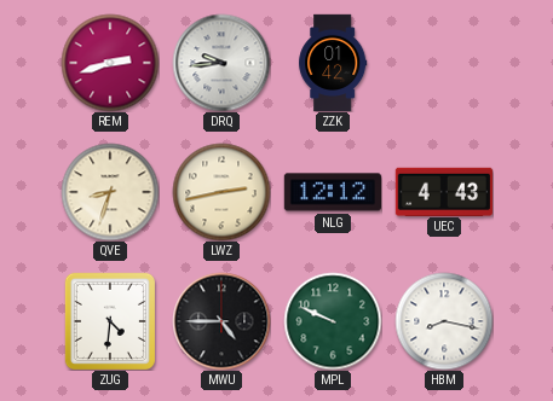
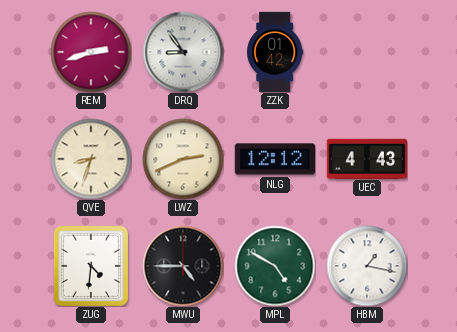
DRQ: 9:44 -> 8:54
LWZ: 2:43 -> 2:41
MPL: 9:49 -> 4:50
HBM: 8:17 -> 1:17
